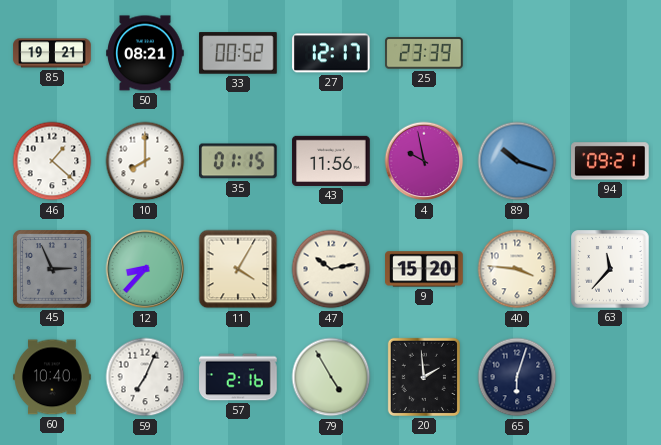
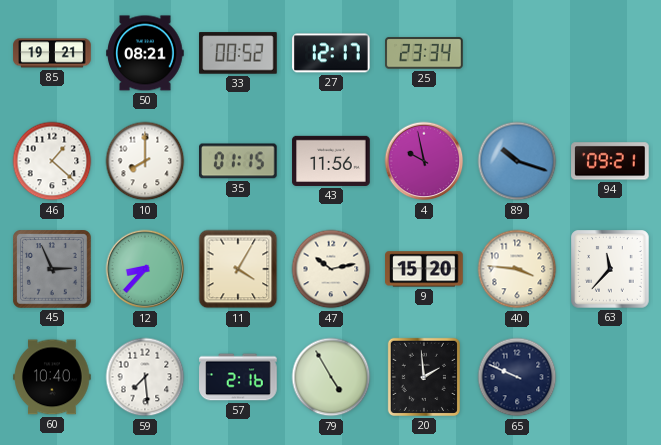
25: 23:39 -> 23:34
59: 7:04 -> 7:29
65: 6:03 -> 9:49
